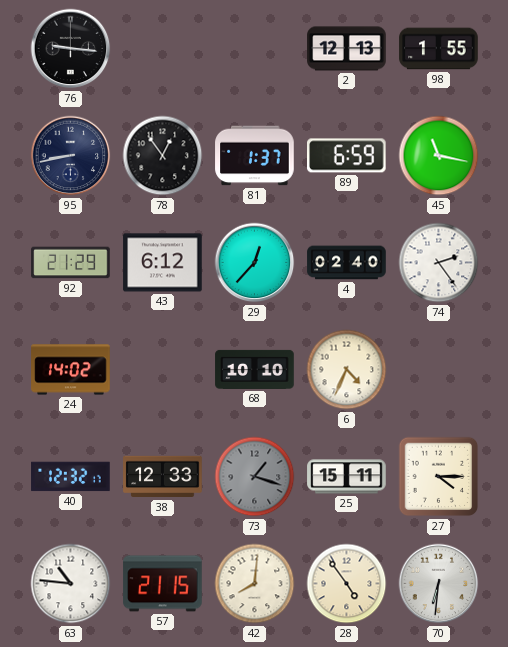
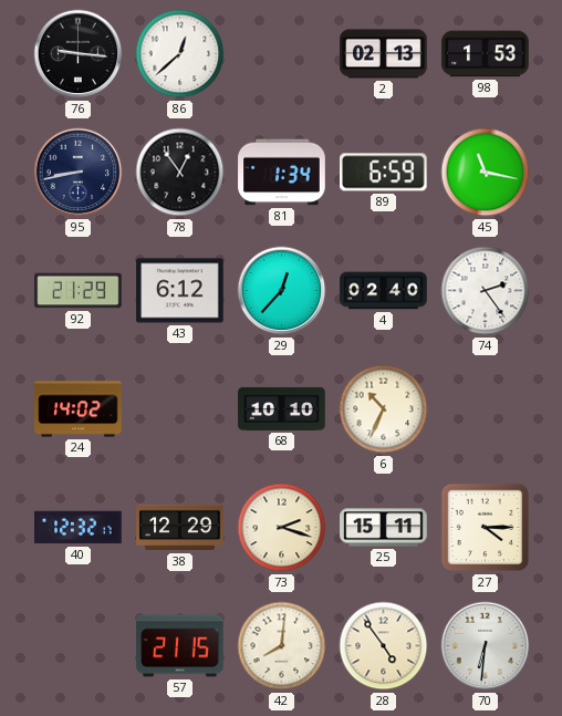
86: none -> 12:38
2: 12:13 -> 02:13
98: 1:55 -> 1:53
81: 1:37 -> 1:34
6: 4:34 -> 10:34
38: 12:33 -> 12:29
73: 1:18 -> 2:18
73 dial: grey -> cream
63: 10:46 -> none
